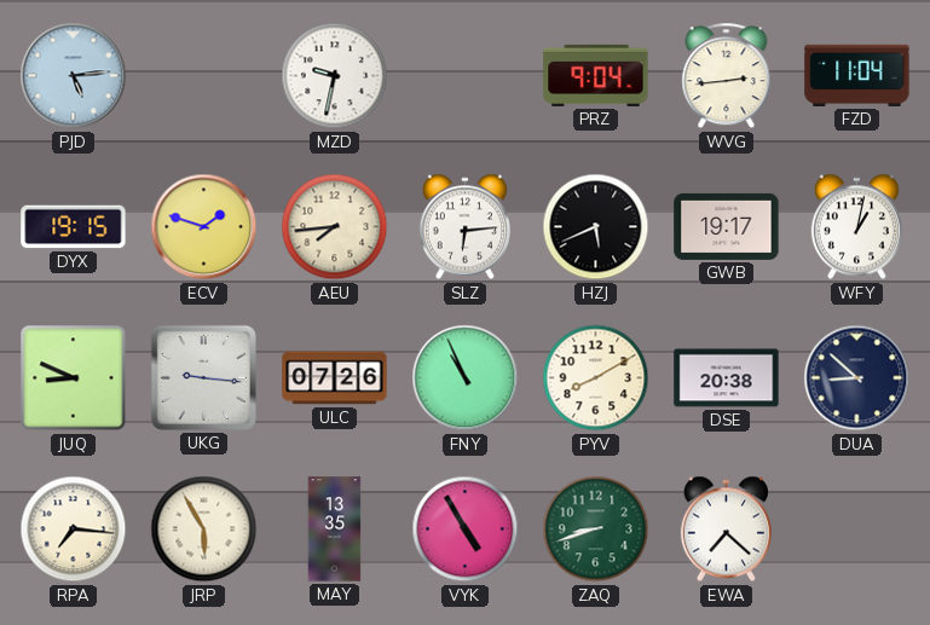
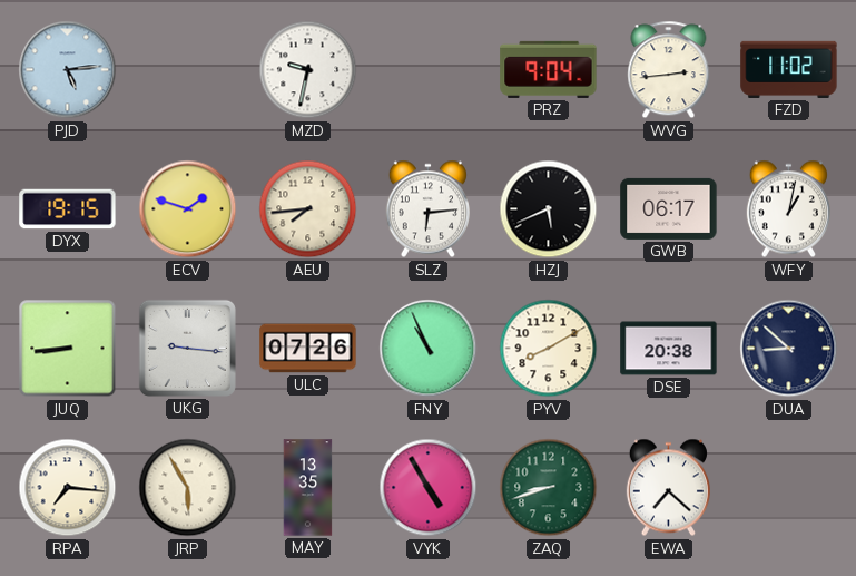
FZD: 11:04 -> 11:02
GWB: 19:17 -> 06:17
JUQ: 8:49 -> 8:44
